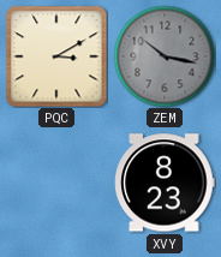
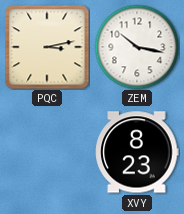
PQC: 3:10 -> 3:13
ZEM dial: grey -> white
